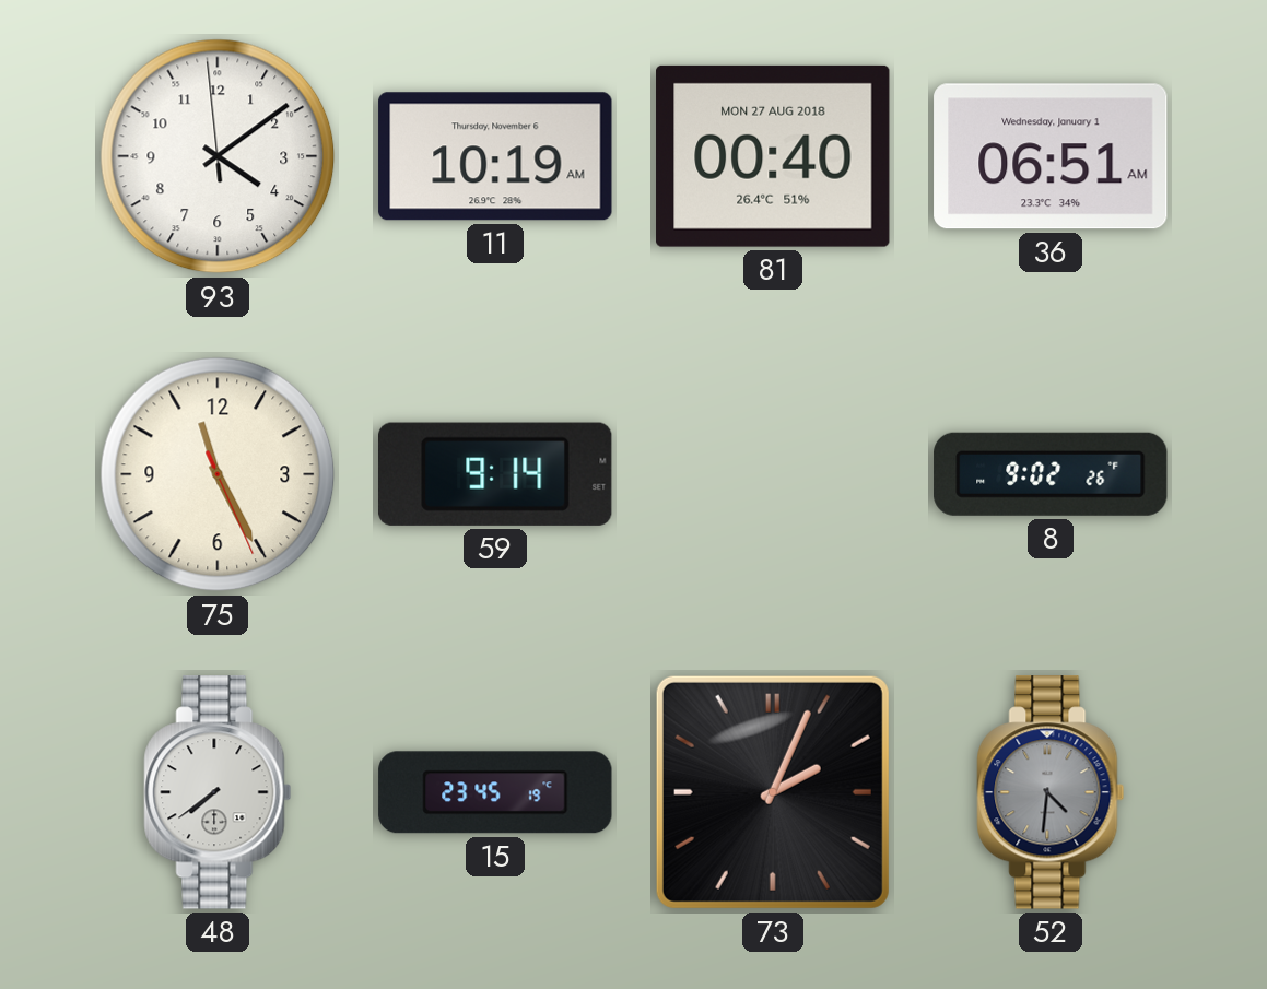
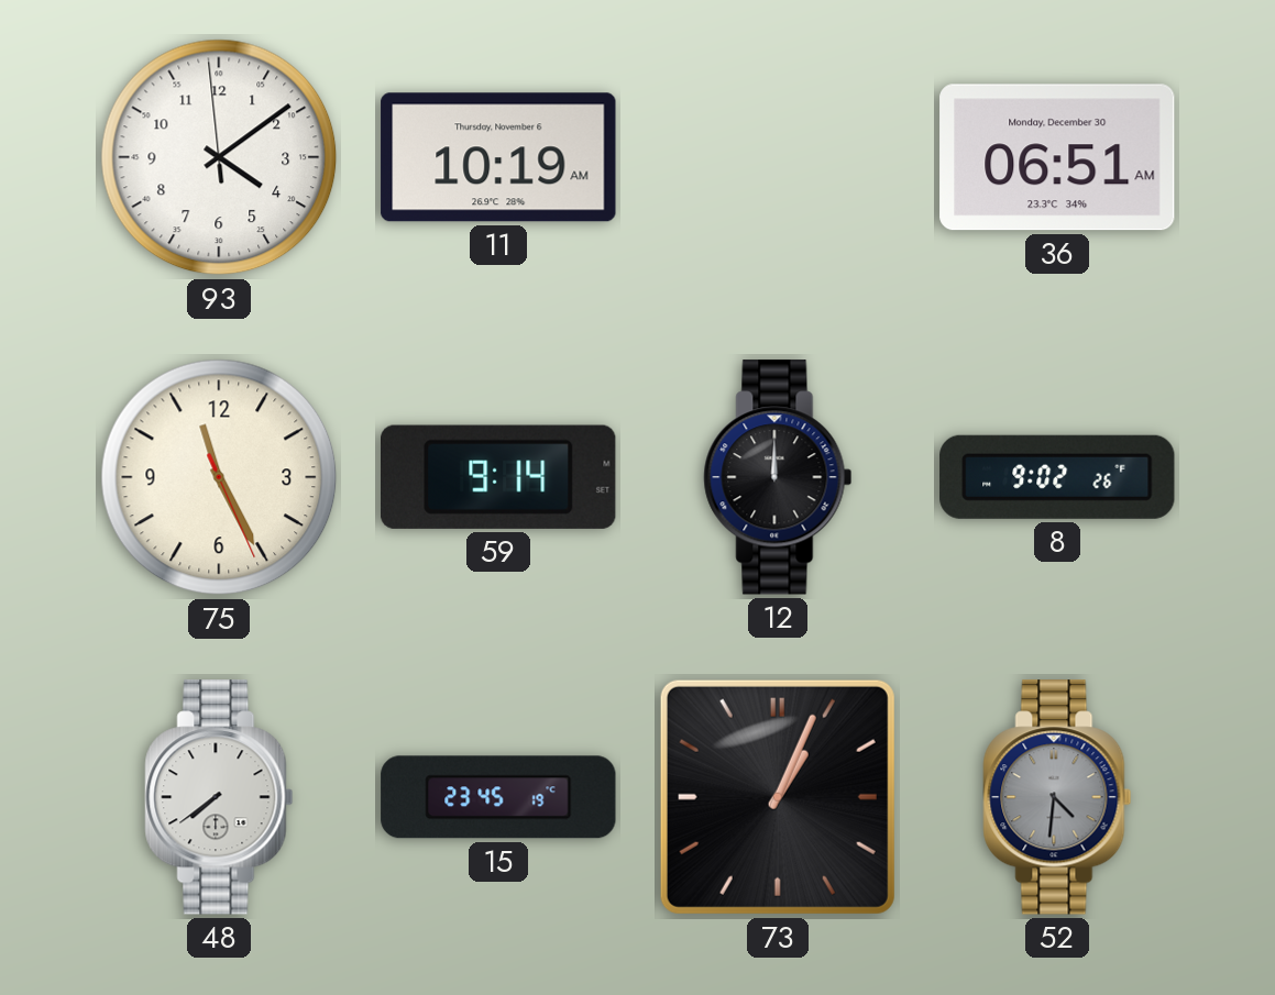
81: 00:40 -> none
36 date: Wednesday, January 1 -> Monday, December 30
12: none -> 12:00
73: 2:04 -> 1:04
